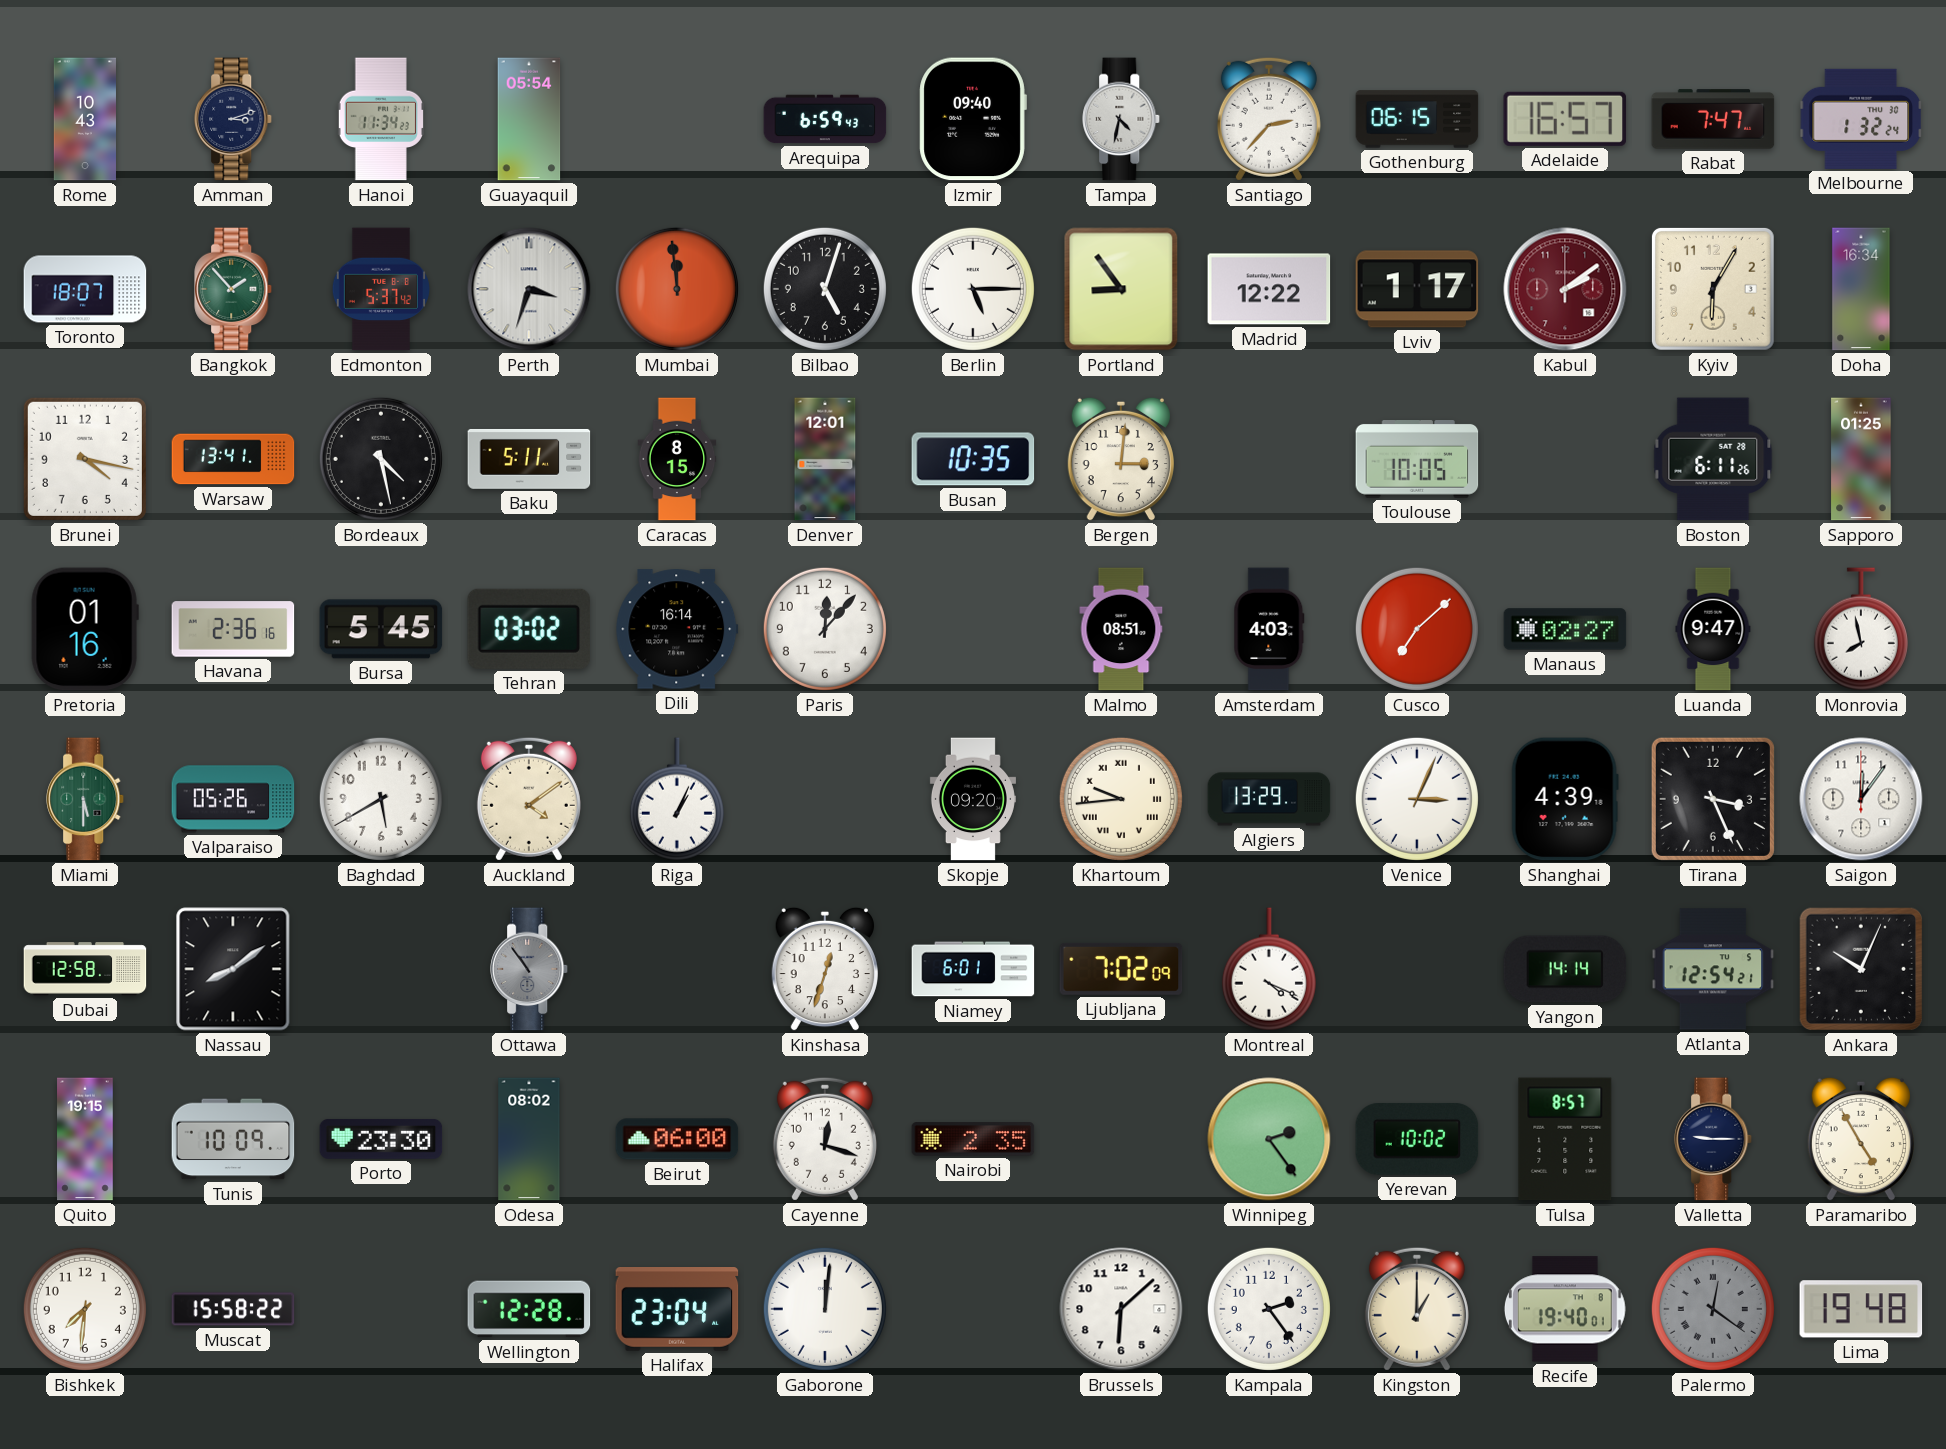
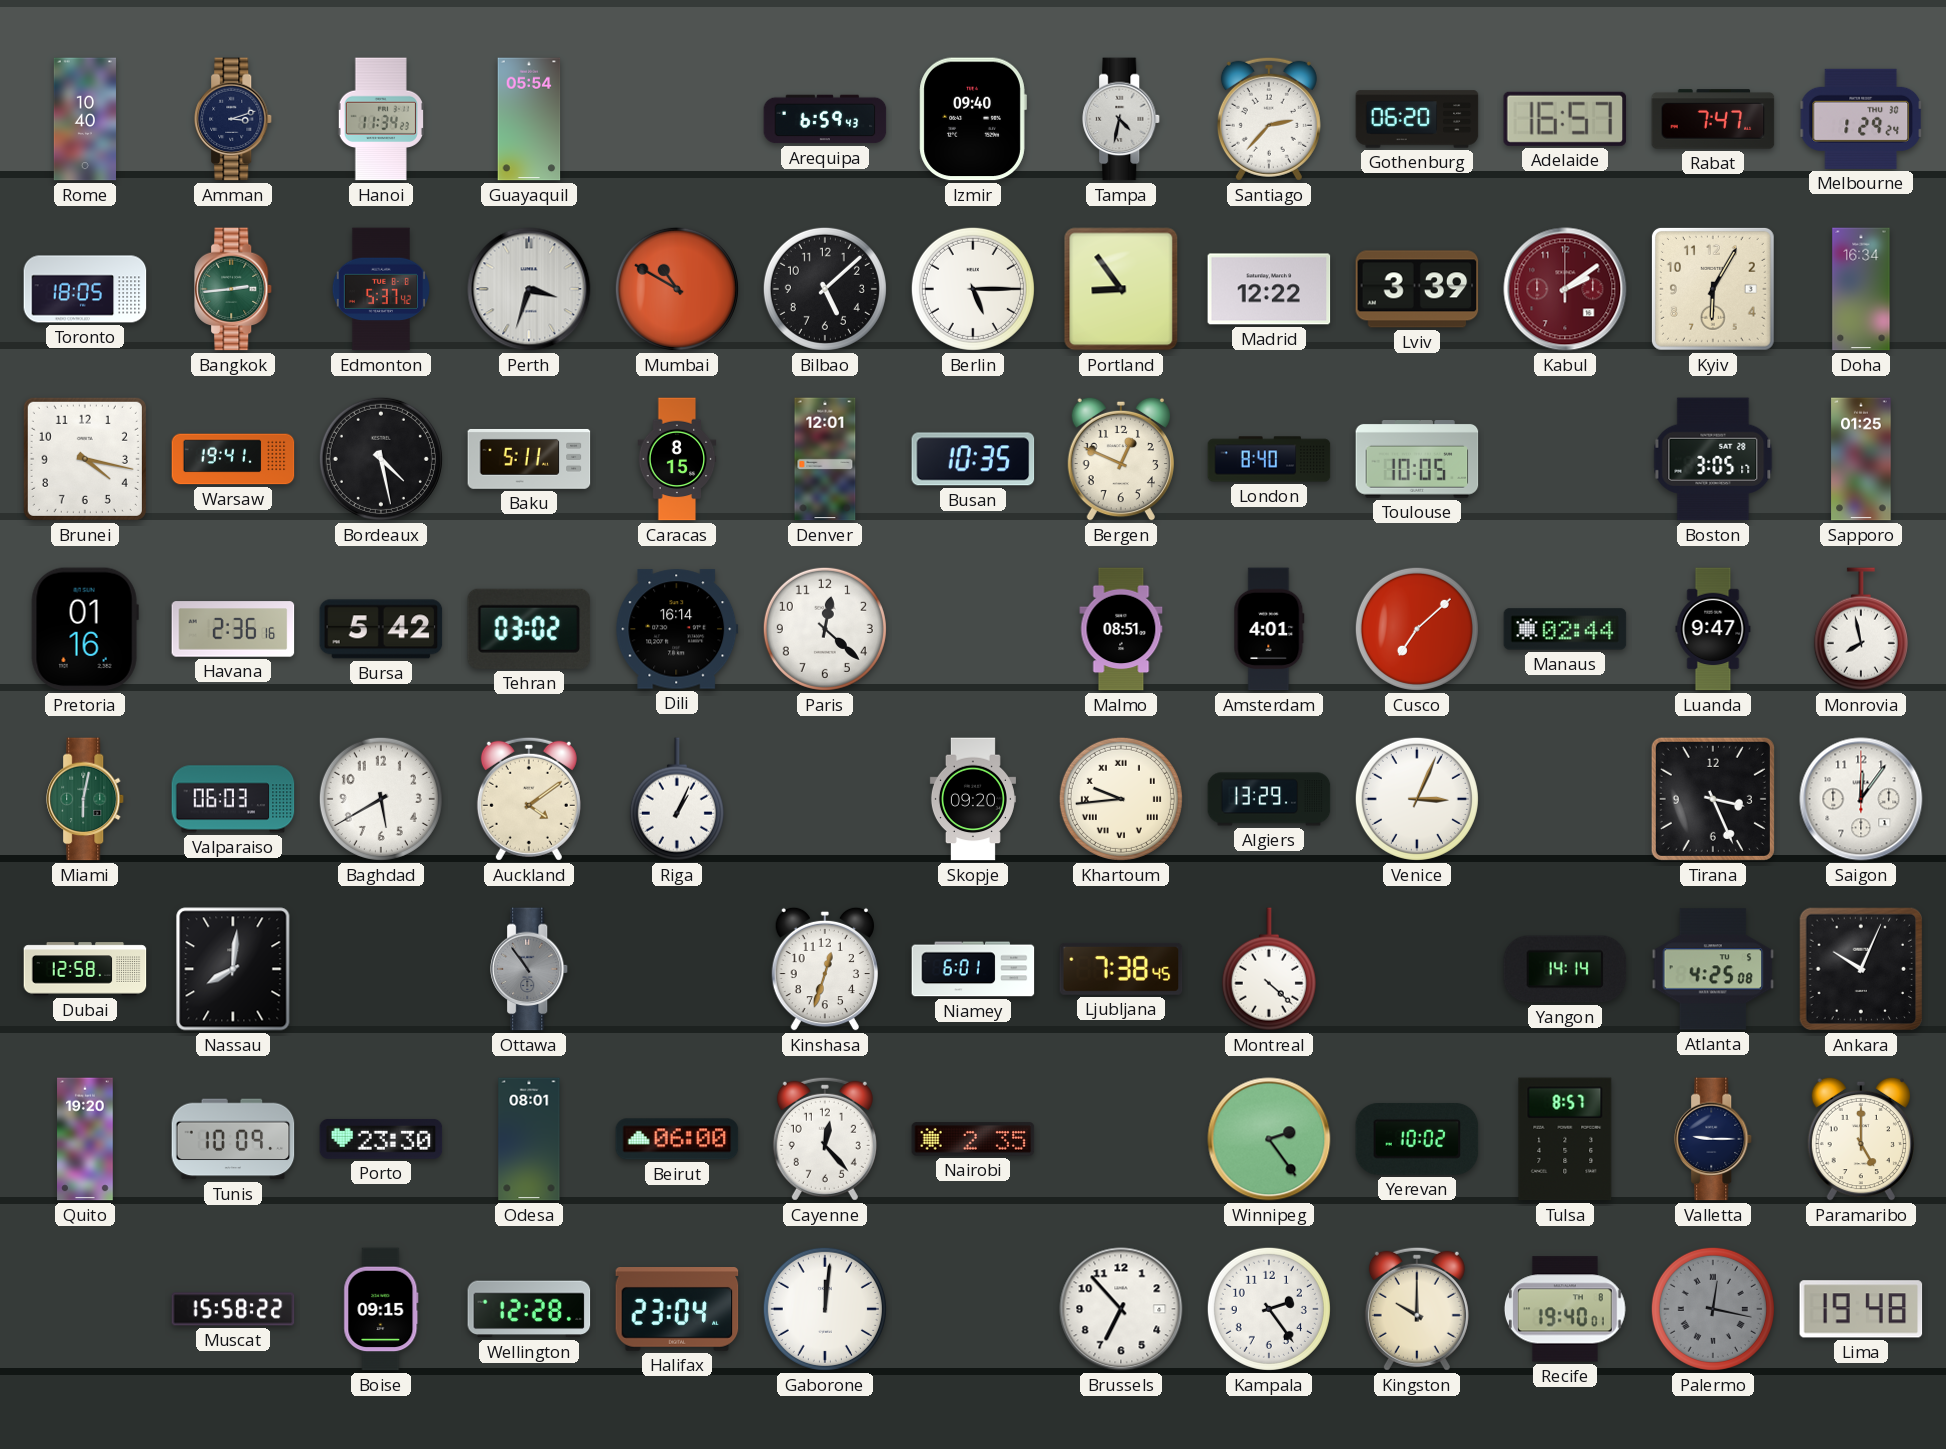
Rome: 10:43 -> 10:40
Gothenburg: 06:15 -> 06:20
Melbourne: 1:32 -> 1:29
Toronto: 18:07 -> 18:05
Bangkok: 1:53 -> 2:44
Mumbai: 11:59 -> 10:50
Bilbao: 5:03 -> 5:08
Lviv: 1:17 -> 3:39
Warsaw: 13:41 -> 19:41
Bergen: 3:01 -> 12:49
London: none -> 8:40
Boston: 6:11 -> 3:05
Bursa: 5:45 -> 5:42
Paris: 12:07 -> 12:22
Amsterdam: 4:03 -> 4:01
Manaus: 02:27 -> 02:44
Miami: 5:30 -> 6:02
Valparaiso: 05:26 -> 06:03
Shanghai: 4:39 -> none
Nassau: 8:09 -> 8:01
Ljubljana: 7:02 -> 7:38
Montreal: 4:19 -> 4:22
Atlanta: 12:54 -> 4:25
Quito: 19:15 -> 19:20
Odesa: 08:02 -> 08:01
Cayenne: 12:18 -> 12:23
Paramaribo: 4:55 -> 5:00
Bishkek: 7:31 -> none
Boise: none -> 09:15
Brussels: 6:08 -> 6:53
Kingston: 1:00 -> 10:00
Palermo: 12:21 -> 12:17
